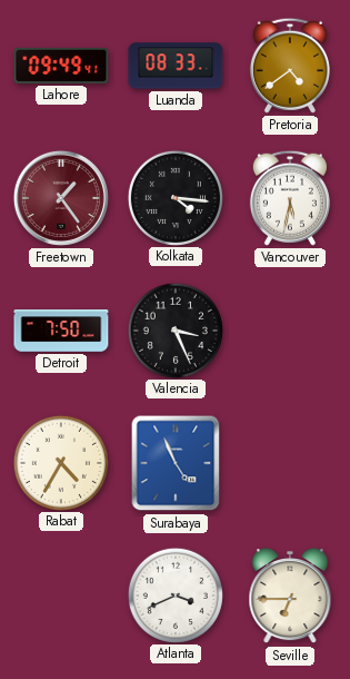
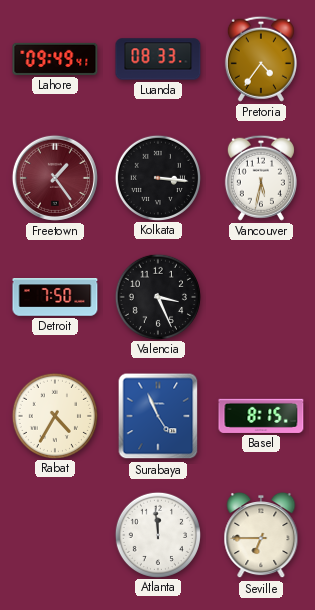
Pretoria: 4:39 -> 4:36
Kolkata: 4:16 -> 3:16
Basel: none -> 8:15
Atlanta: 3:41 -> 11:59
